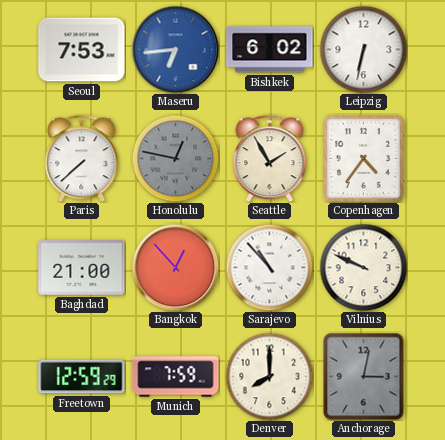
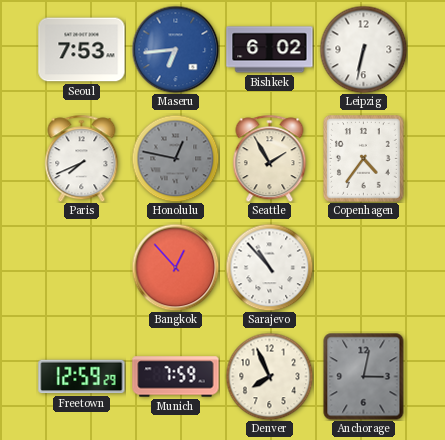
Paris: 7:38 -> 7:41
Baghdad: 21:00 -> none
Vilnius: 9:49 -> none
Denver: 8:00 -> 7:56
